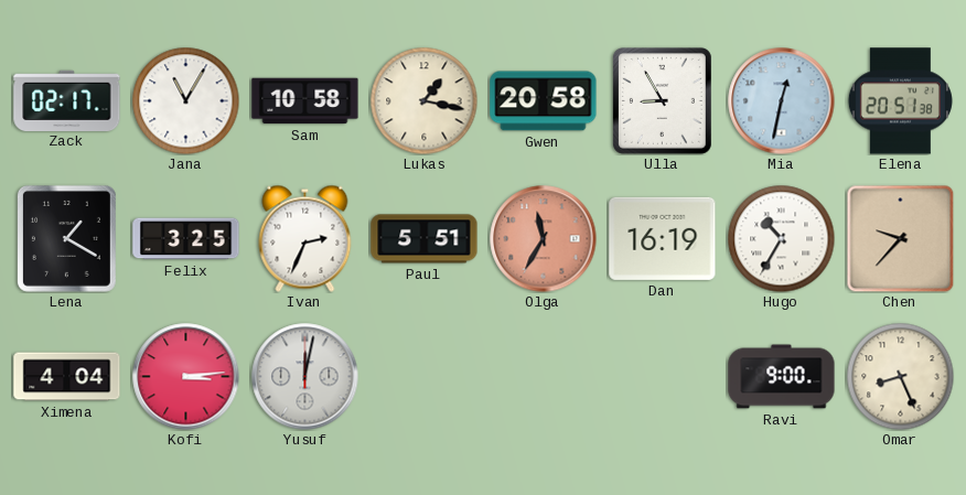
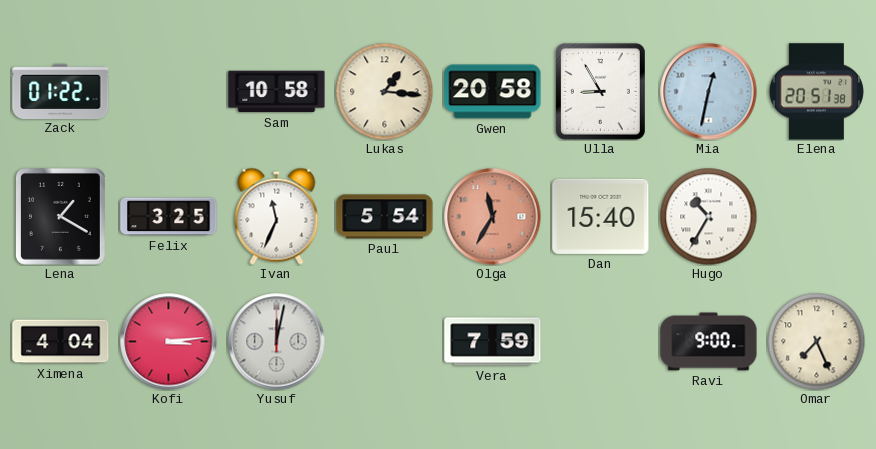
Zack: 02:17 -> 01:22
Jana: 11:05 -> none
Lukas: 1:17 -> 1:16
Ivan: 2:34 -> 11:34
Paul: 5:51 -> 5:54
Dan: 16:19 -> 15:40
Chen: 9:37 -> none
Vera: none -> 7:59
Omar: 8:26 -> 7:26
